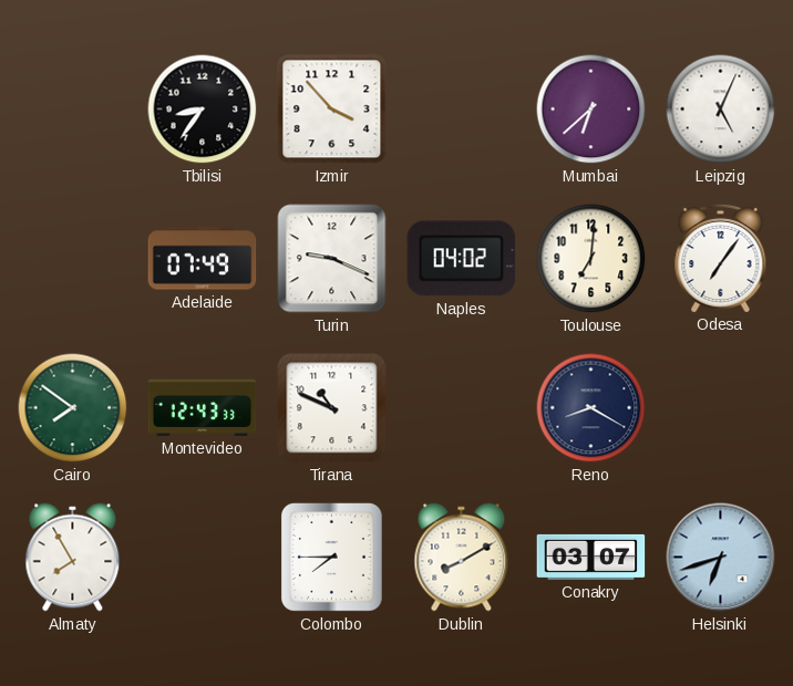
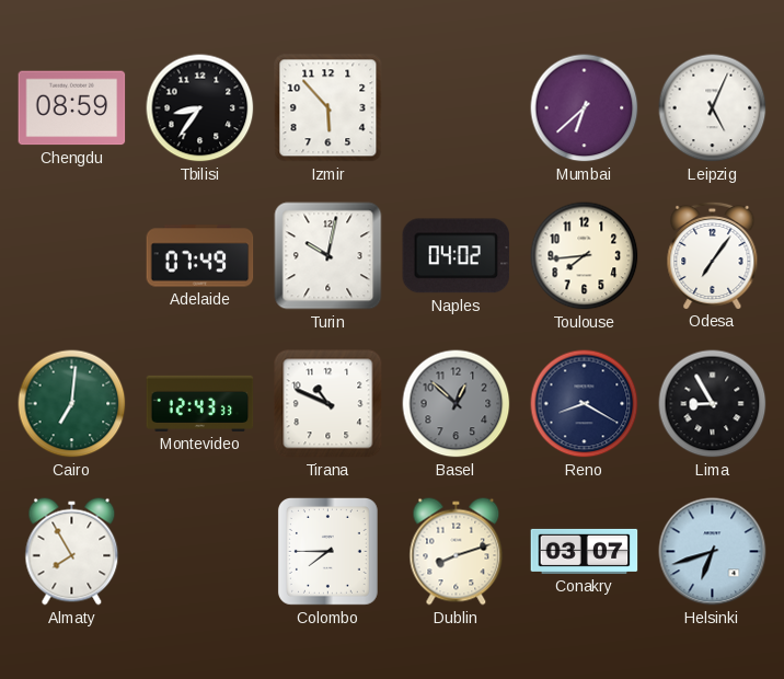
Chengdu: none -> 08:59
Izmir: 3:53 -> 5:53
Turin: 9:19 -> 10:02
Toulouse: 7:01 -> 7:44
Cairo: 7:51 -> 7:01
Basel: none -> 12:52
Lima: none -> 8:55
Dublin: 8:10 -> 8:12
